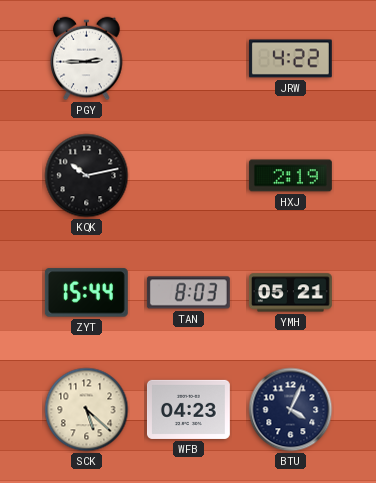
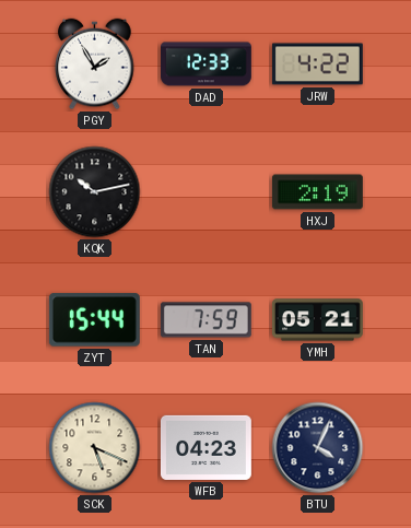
PGY: 2:45 -> 1:55
DAD: none -> 12:33
TAN: 8:03 -> 7:59
SCK: 5:22 -> 5:19
